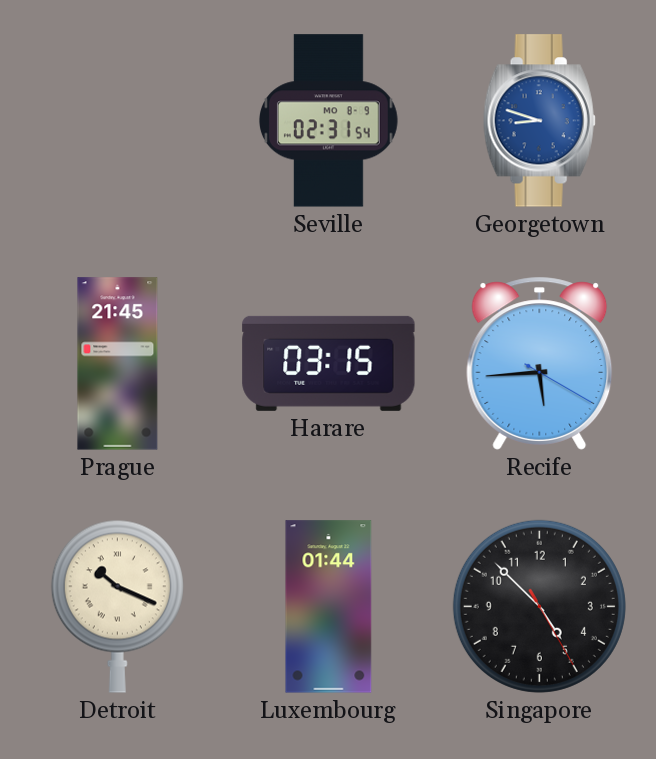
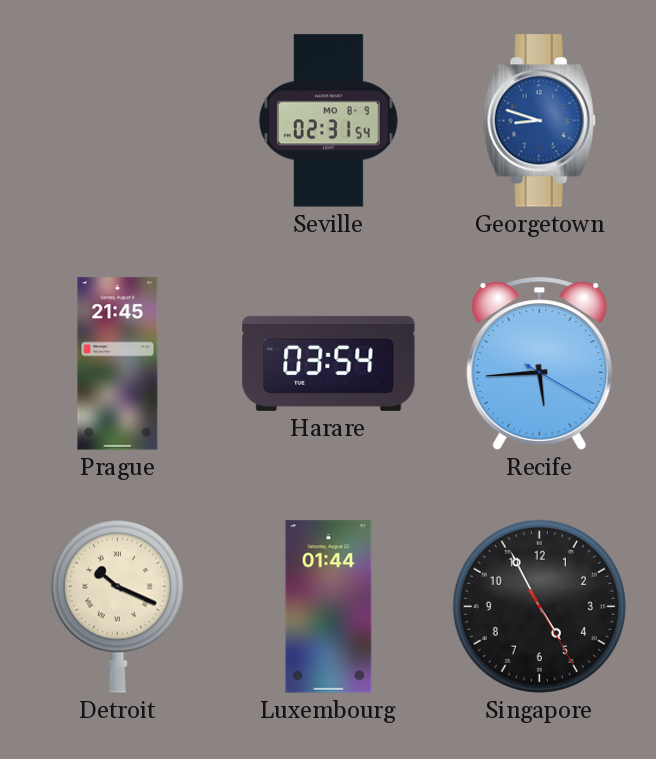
Harare: 03:15 -> 03:54
Singapore: 4:52 -> 4:55
